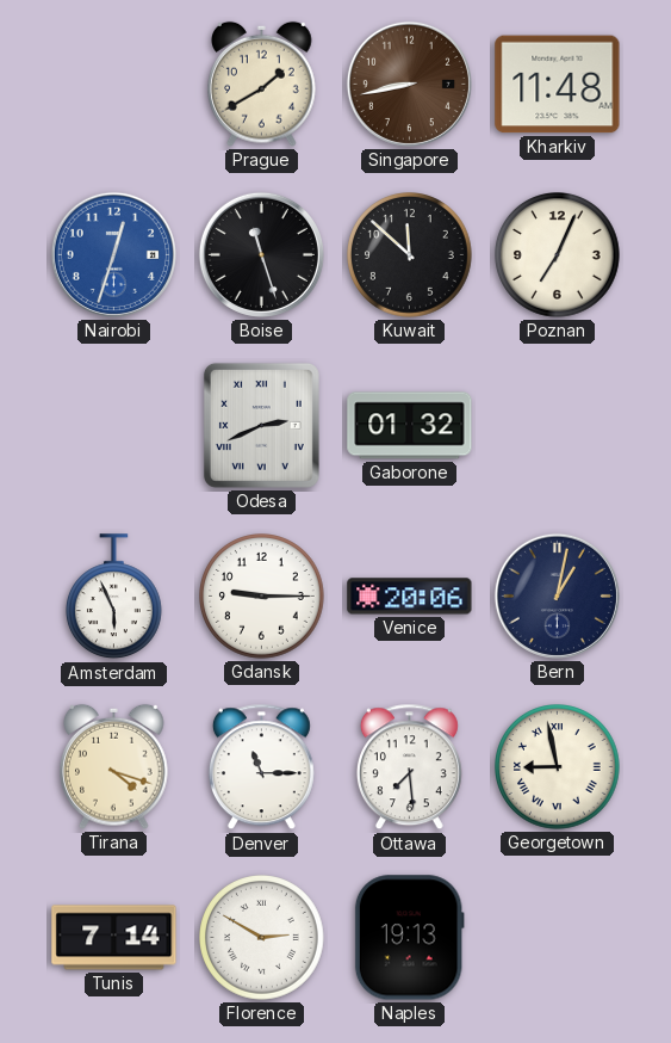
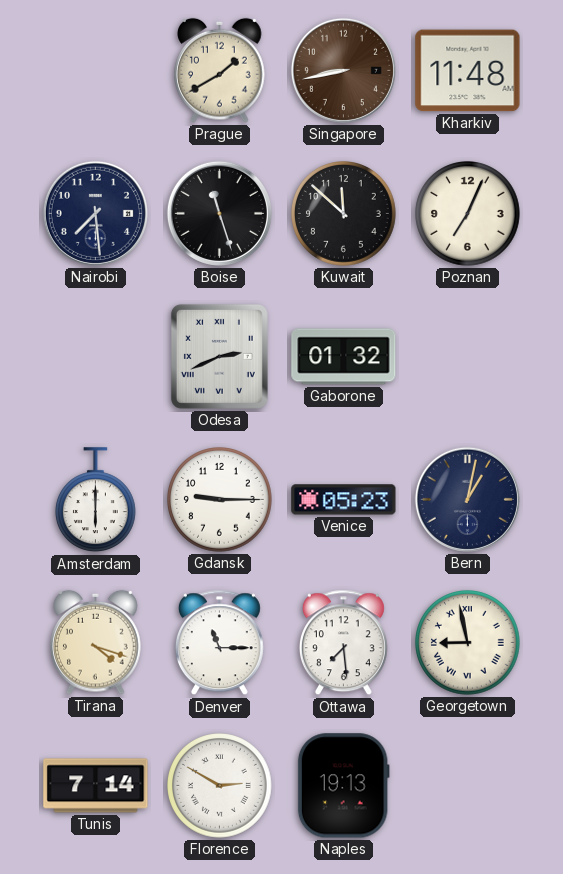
Nairobi: 12:33 -> 7:29
Nairobi dial: blue -> navy
Amsterdam: 5:56 -> 6:00
Venice: 20:06 -> 05:23
